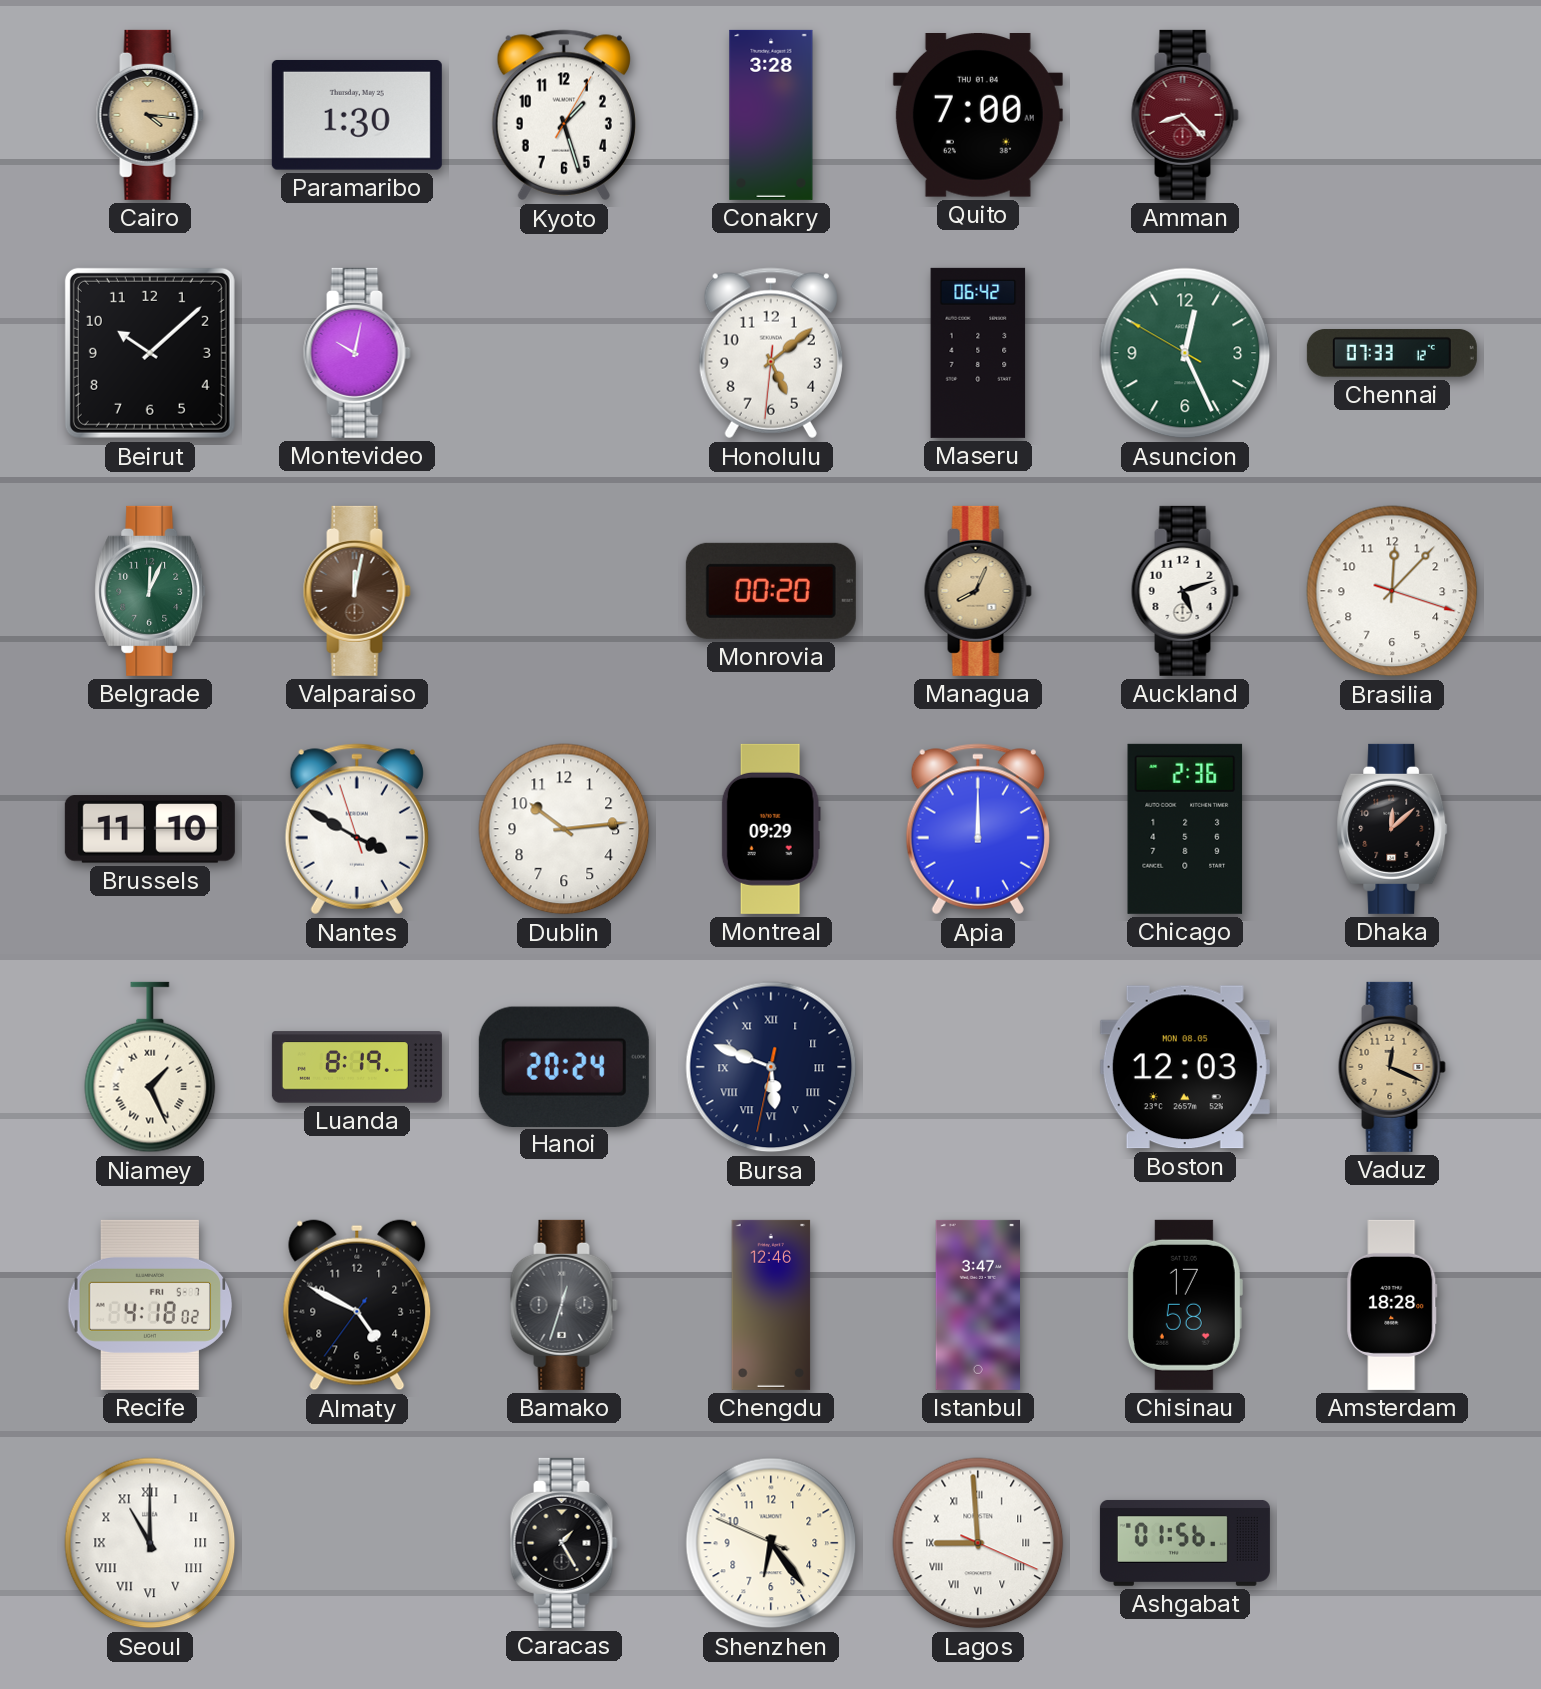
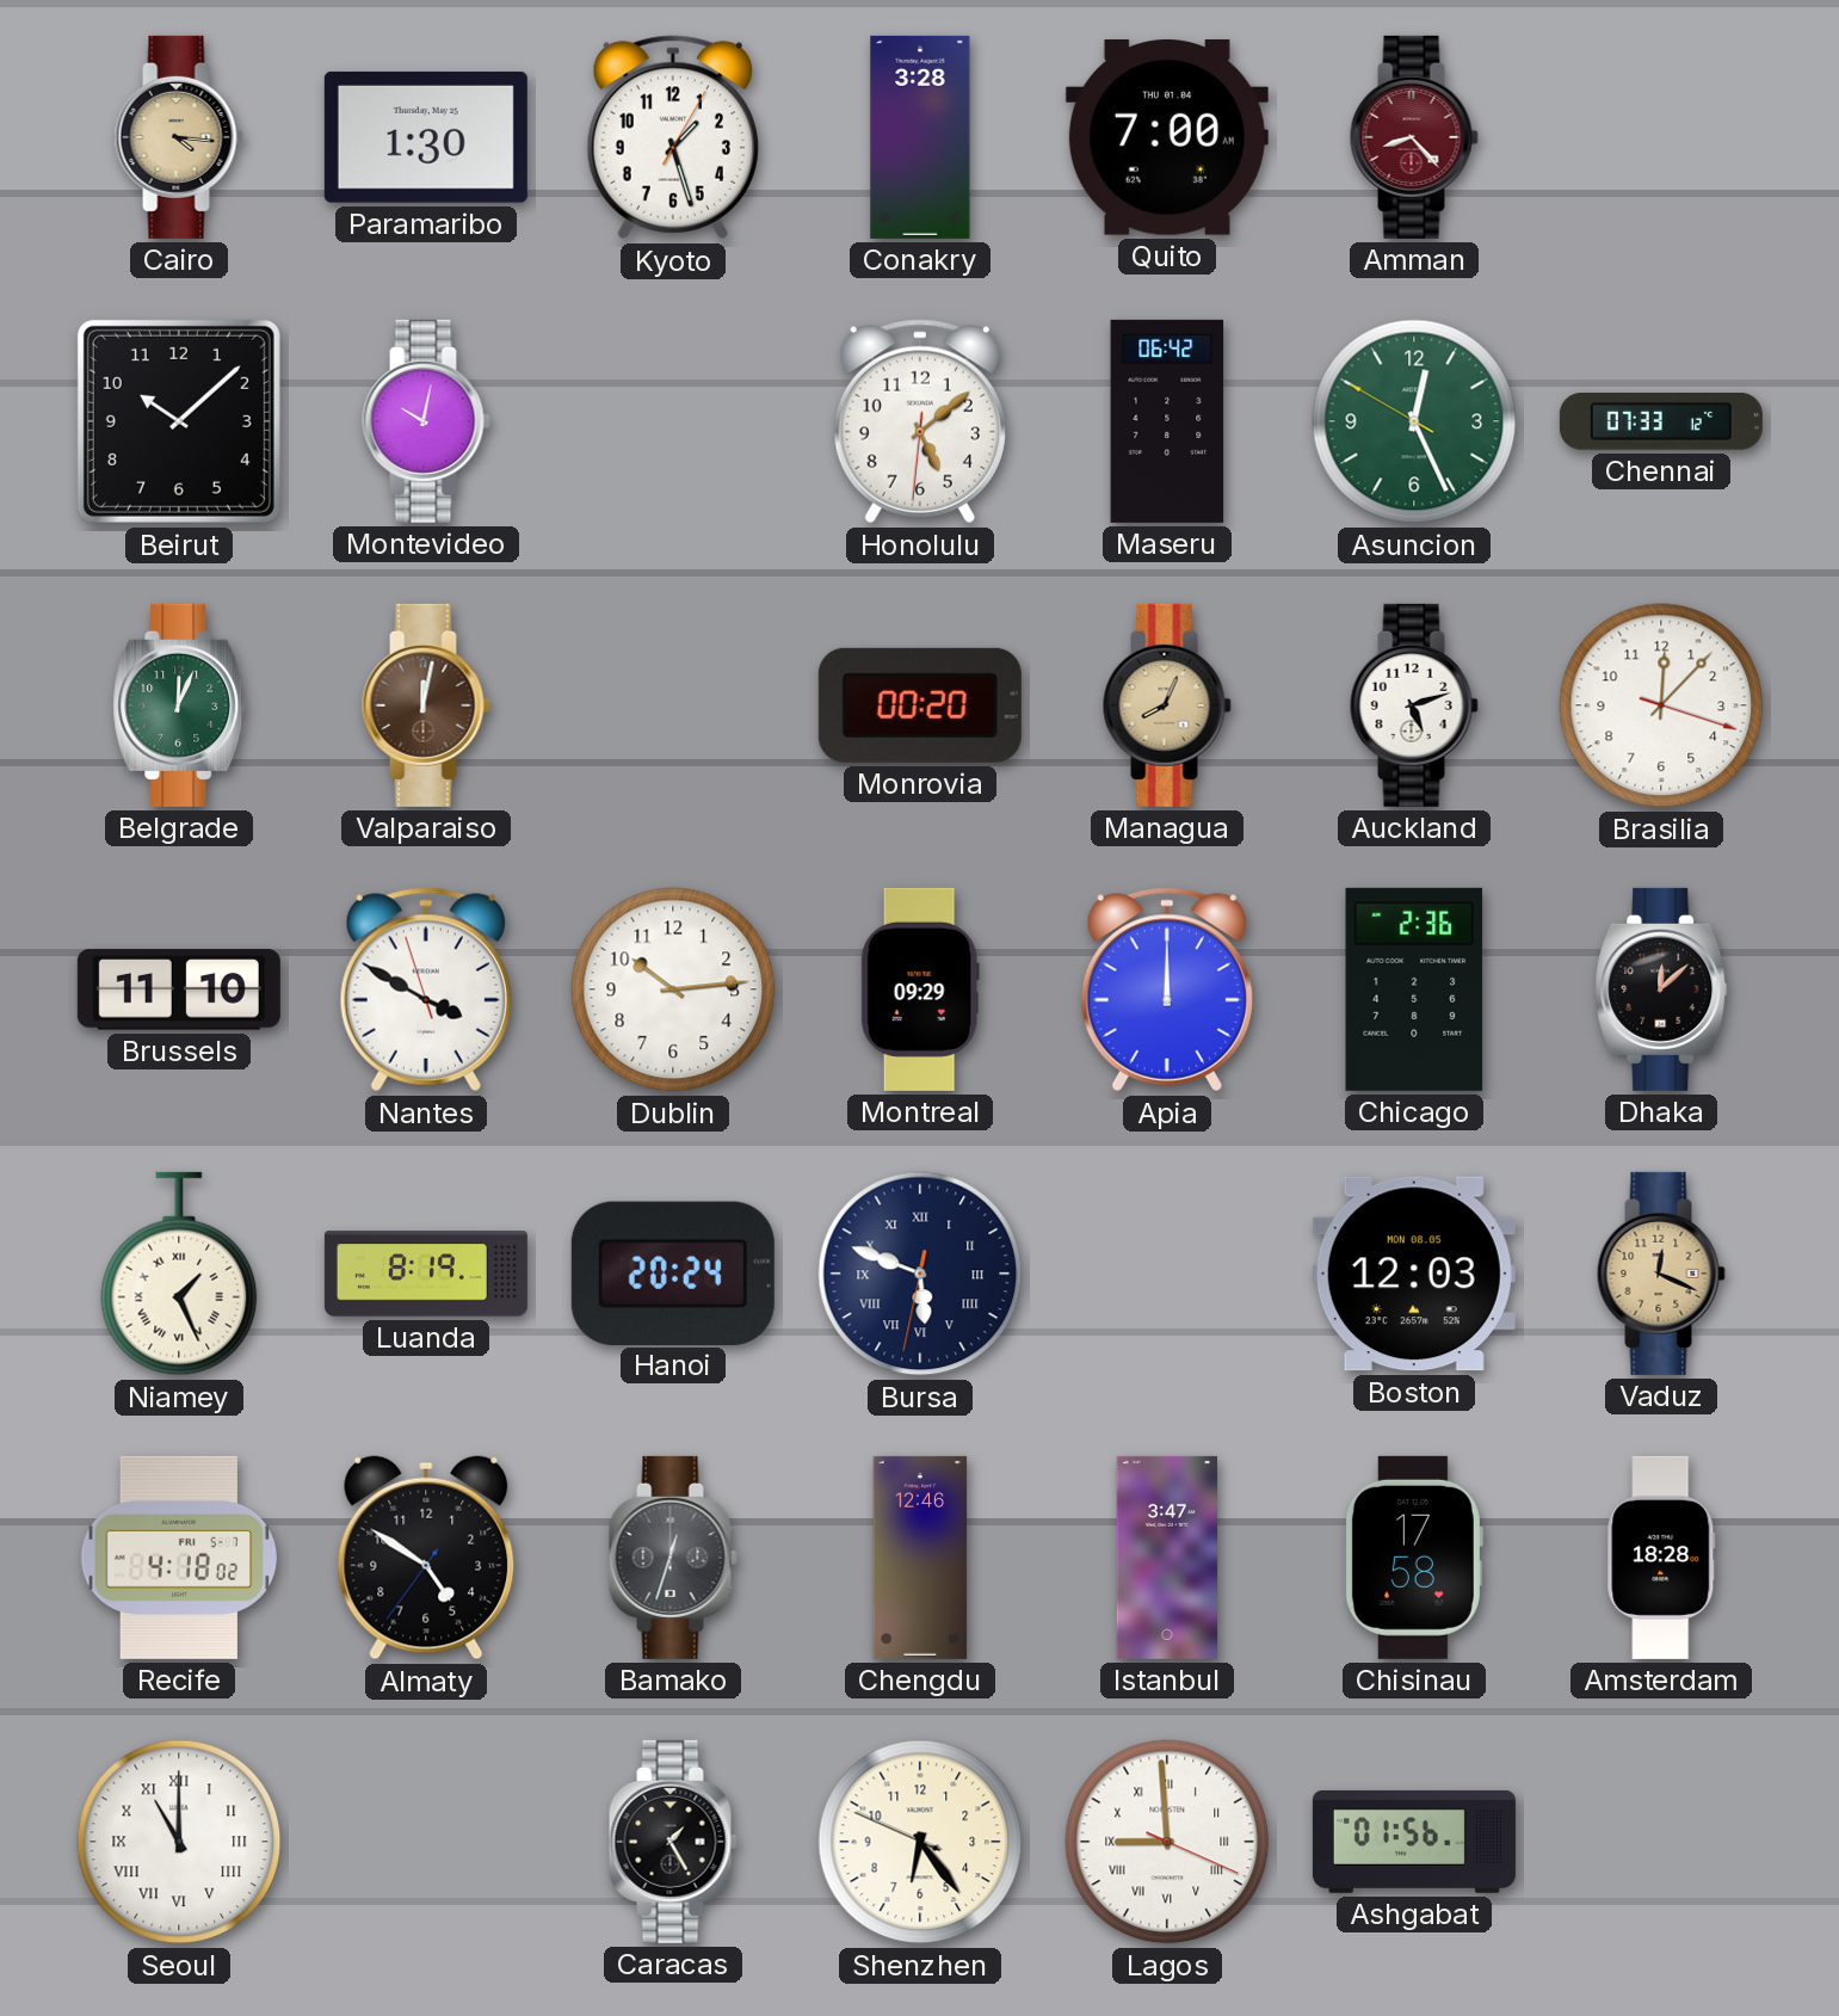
Almaty: 4:49 -> 4:50
